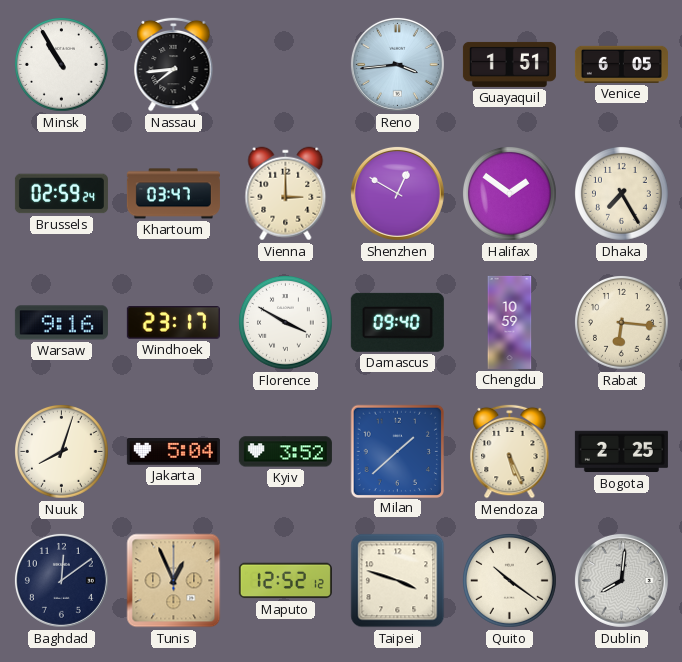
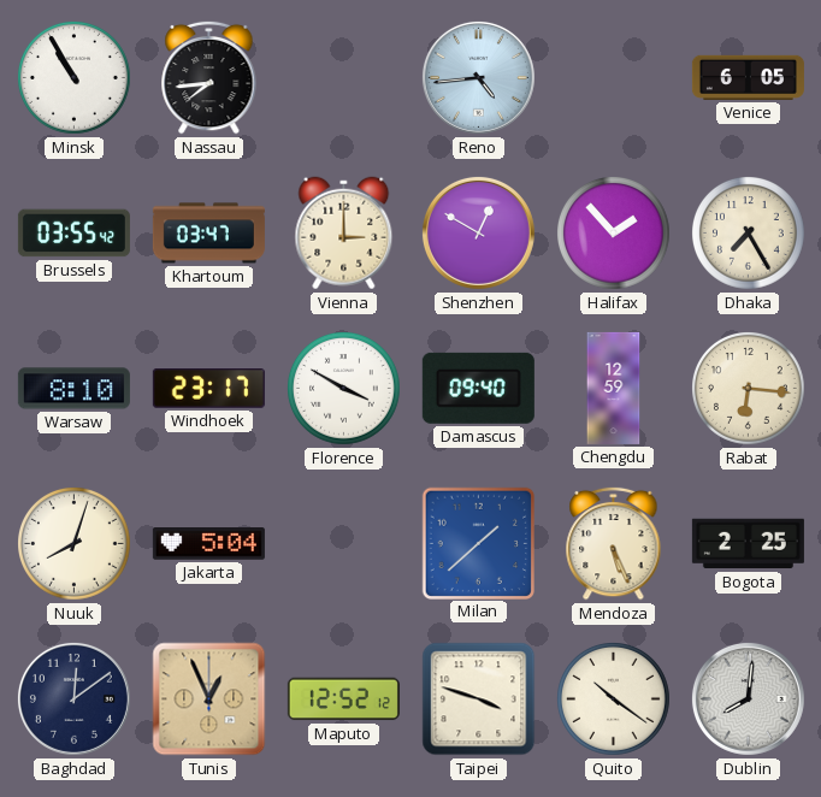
Reno: 3:44 -> 4:44
Guayaquil: 1:51 -> none
Brussels: 02:59 -> 03:55
Halifax: 1:51 -> 1:53
Warsaw: 9:16 -> 8:10
Chengdu: 10:59 -> 12:59
Kyiv: 3:52 -> none
